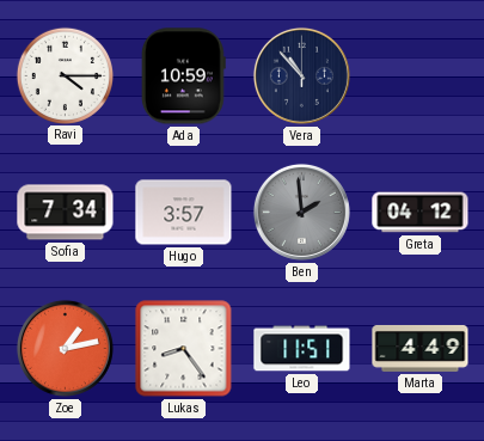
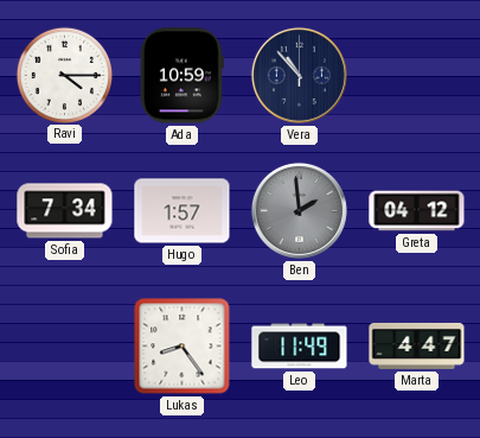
Hugo: 3:57 -> 1:57
Zoe: 1:13 -> none
Leo: 11:51 -> 11:49
Marta: 4:49 -> 4:47
